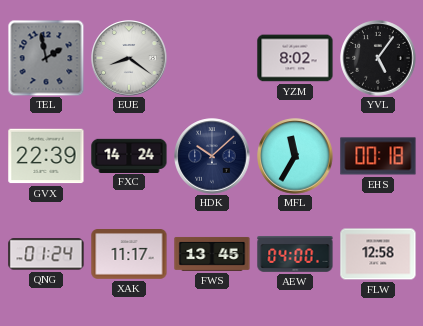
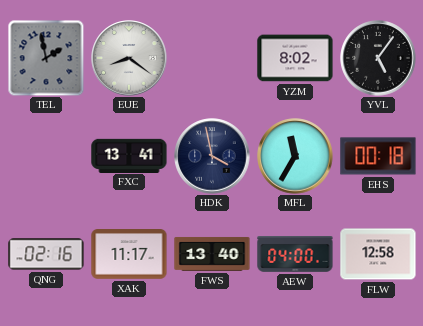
GVX: 22:39 -> none
FXC: 14:24 -> 13:41
HDK: 10:08 -> 3:58
QNG: 01:24 -> 02:16
FWS: 13:45 -> 13:40
